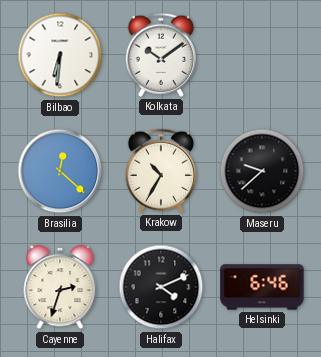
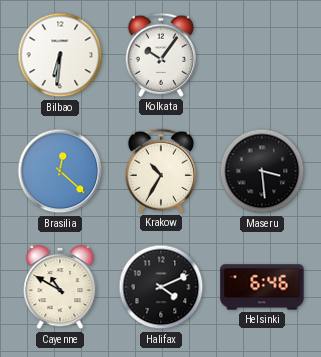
Kolkata: 10:09 -> 10:06
Maseru: 9:38 -> 3:29
Cayenne: 2:33 -> 10:50
